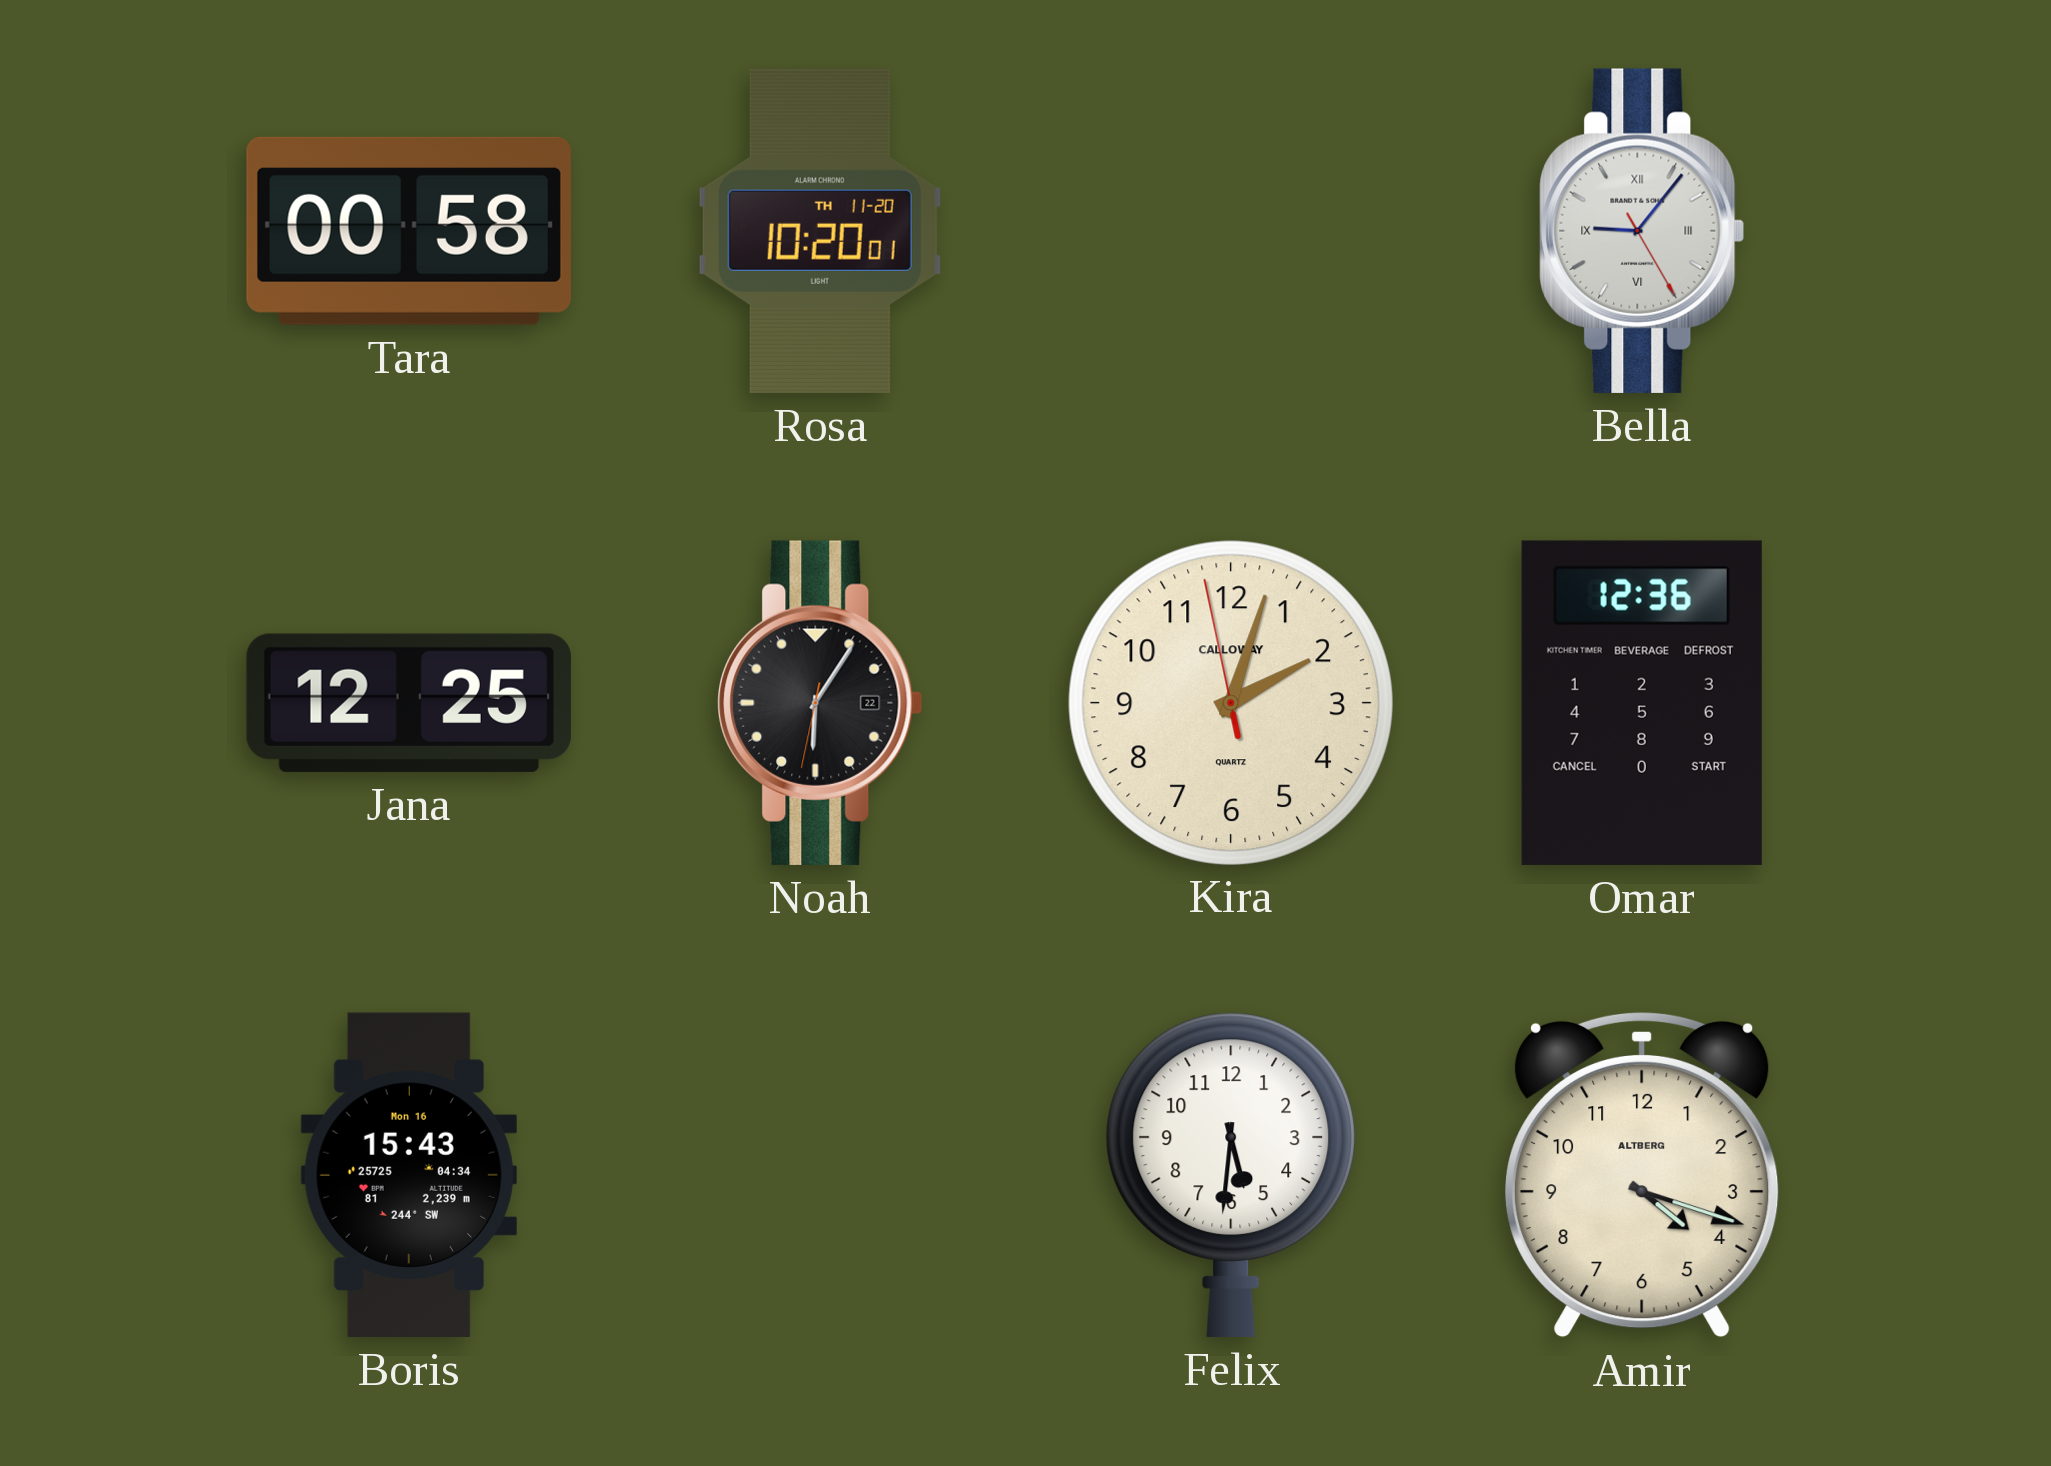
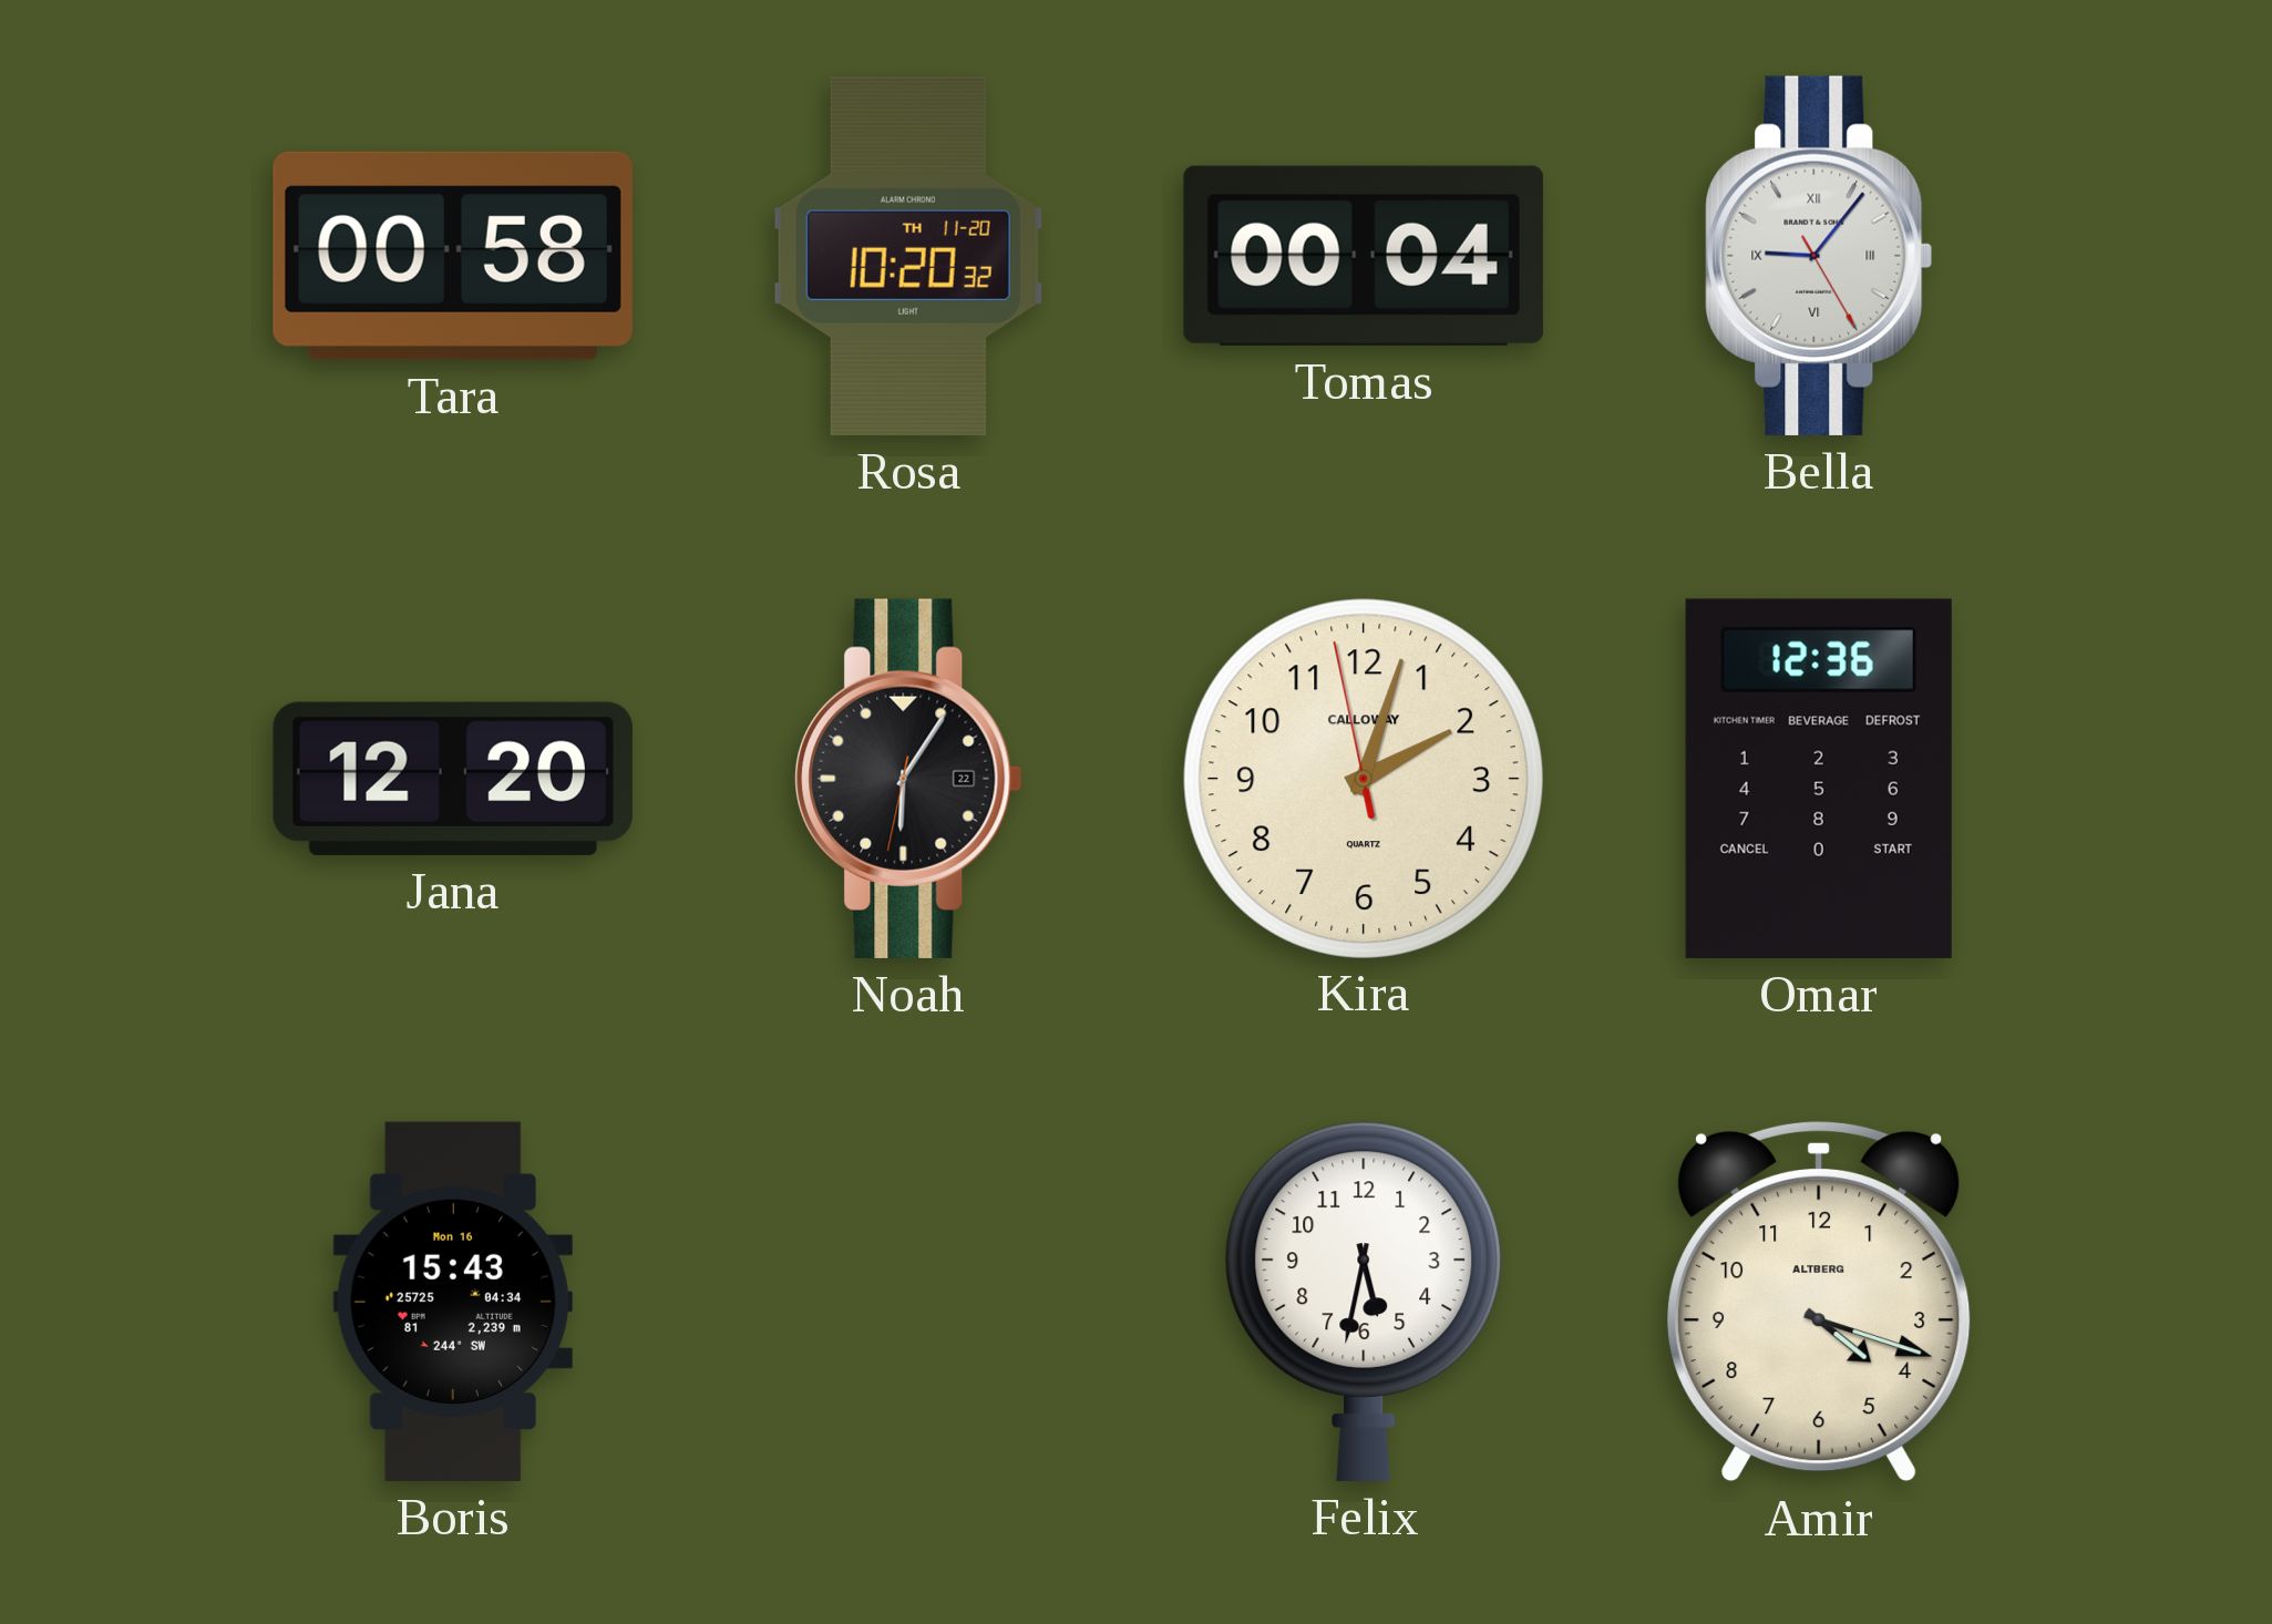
Rosa: 10:20:01 -> 10:20:32
Tomas: none -> 00:04
Jana: 12:25 -> 12:20
Felix: 5:31 -> 5:32
